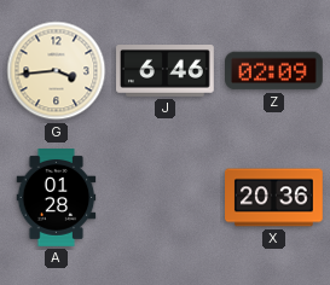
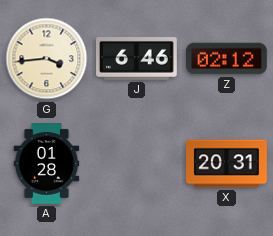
Z: 02:09 -> 02:12
X: 20:36 -> 20:31
